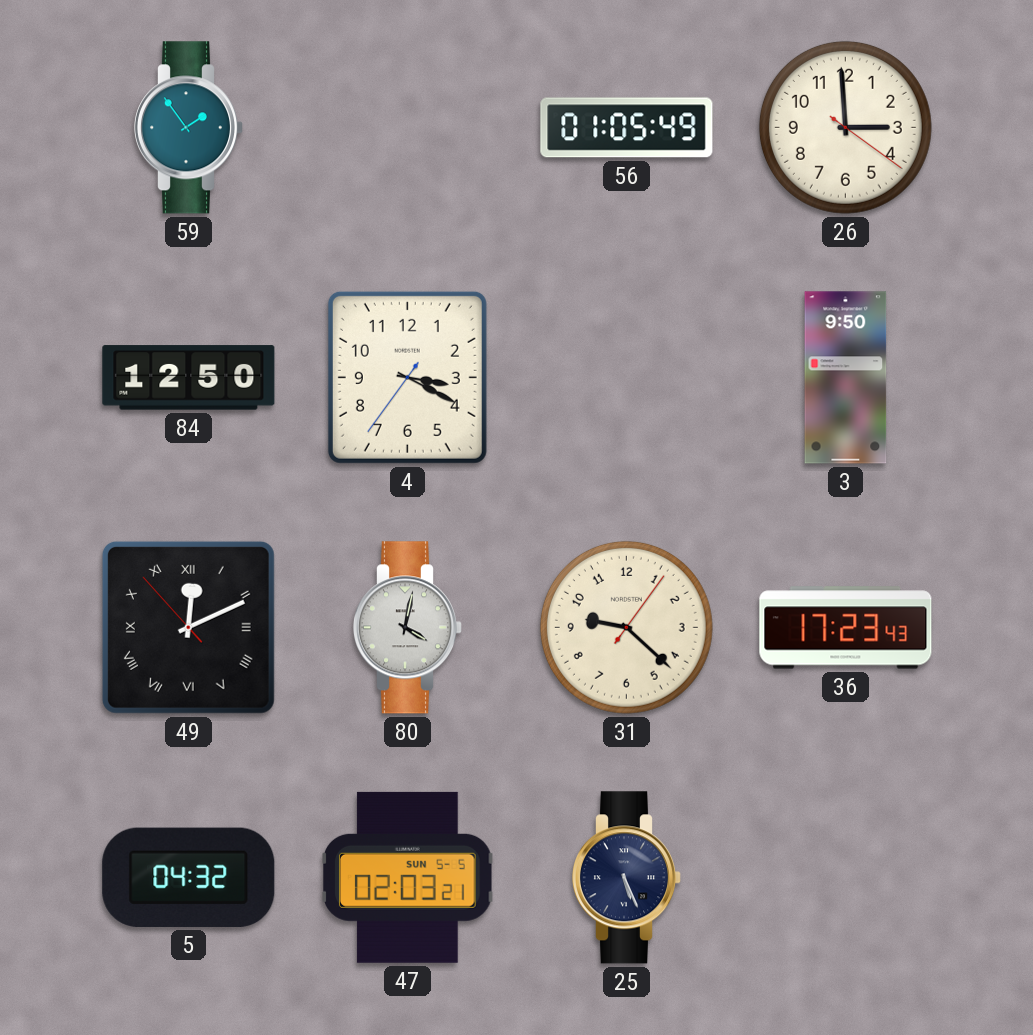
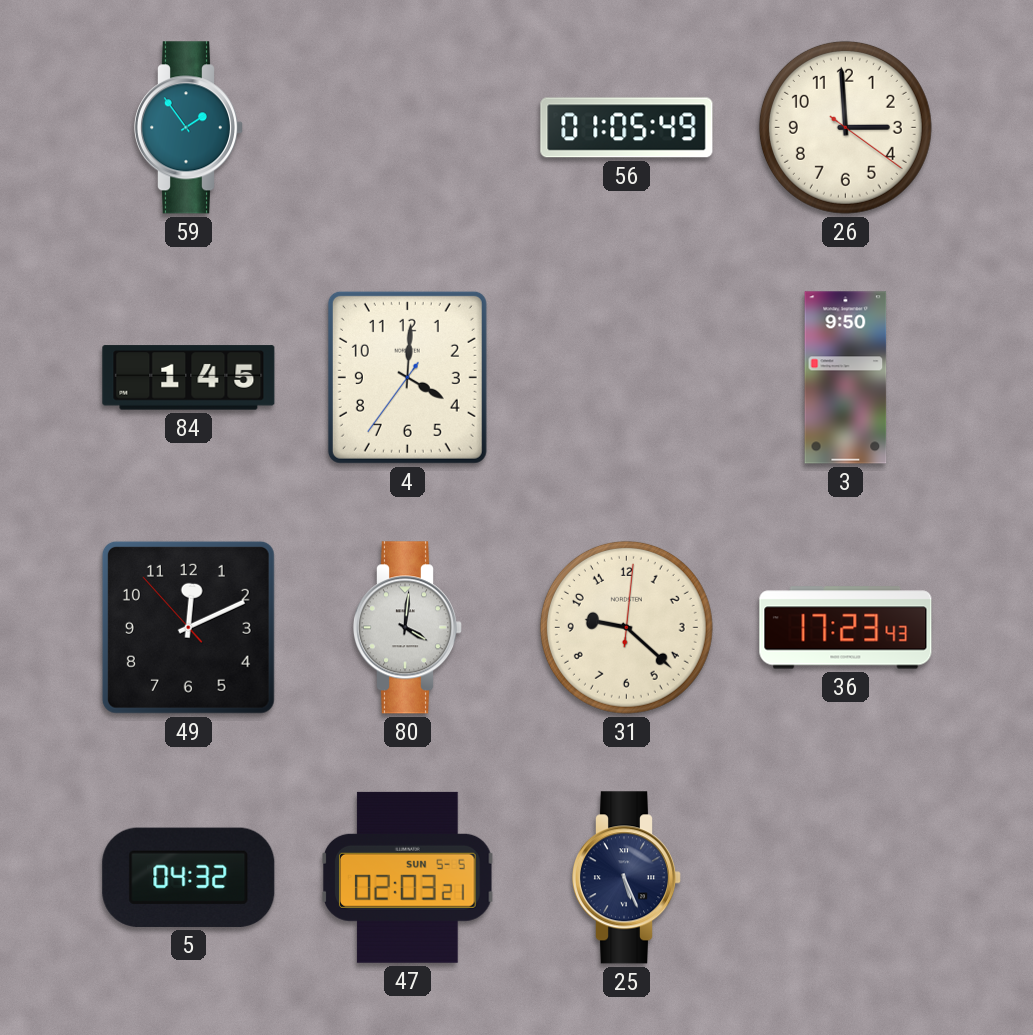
84: 12:50 -> 1:45
4: 3:19 -> 4:00
49 numerals: Roman -> Arabic
80: 4:02 -> 4:01
31: 9:22:06 -> 9:22:01
